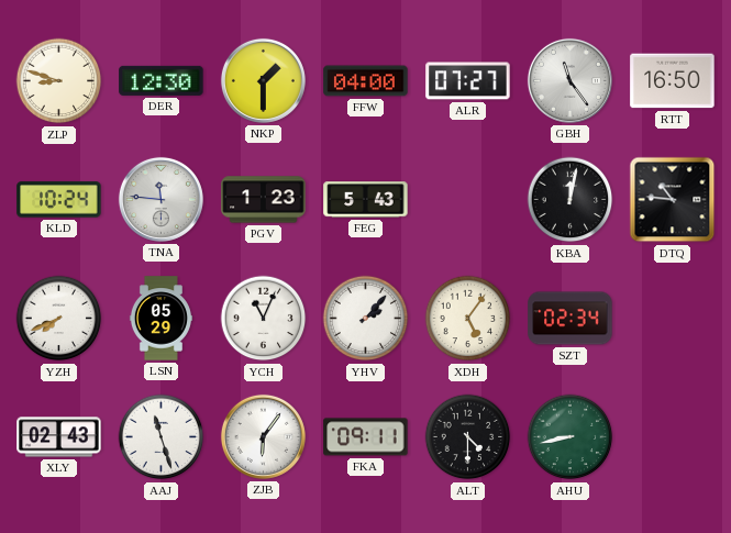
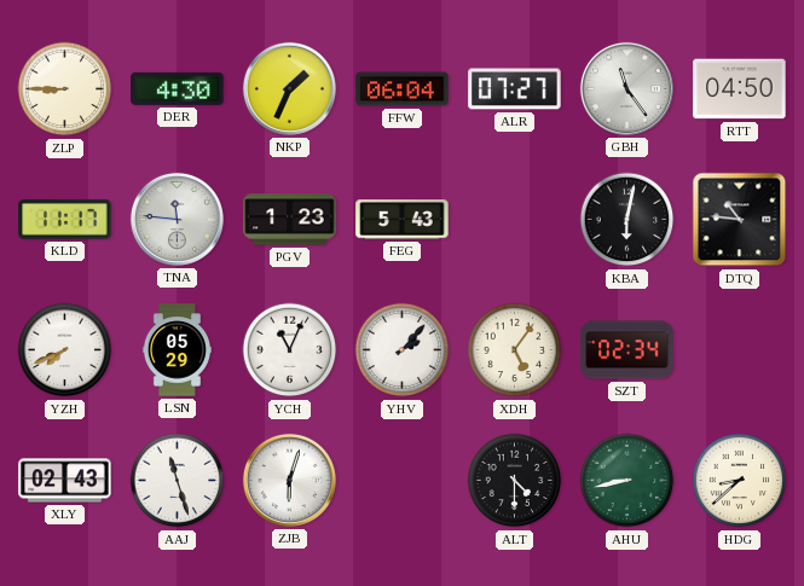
ZLP: 8:48 -> 8:45
DER: 12:30 -> 4:30
NKP: 1:30 -> 1:34
FFW: 04:00 -> 06:04
RTT: 16:50 -> 04:50
KLD: 10:24 -> 11:17
KBA: 12:02 -> 6:02
ZJB: 6:06 -> 6:03
FKA: 09:11 -> none
HDG: none -> 8:38
